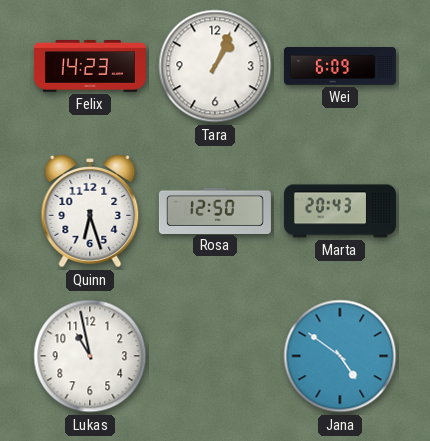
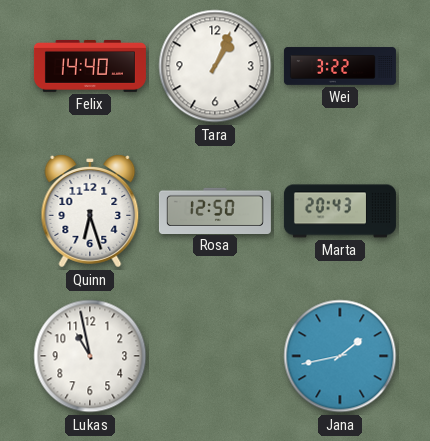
Felix: 14:23 -> 14:40
Wei: 6:09 -> 3:22
Jana: 4:51 -> 1:43
